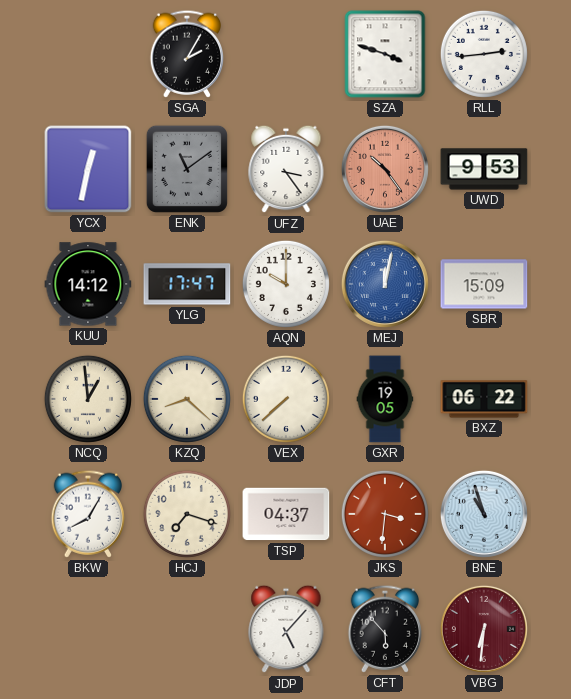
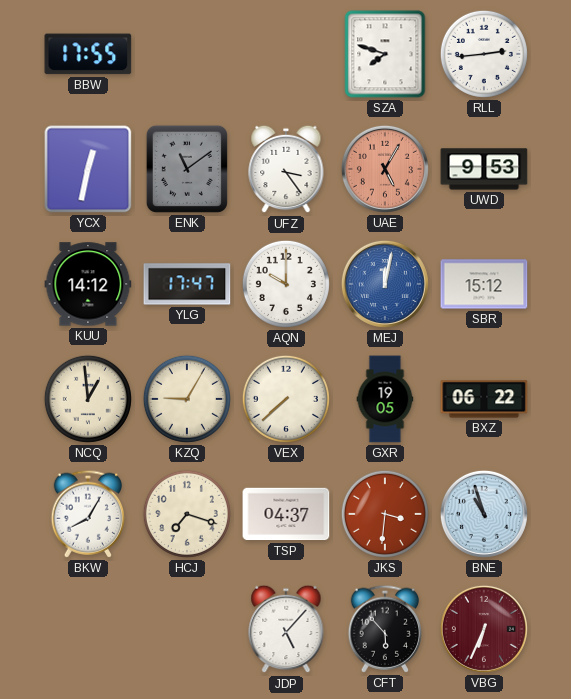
BBW: none -> 17:55
SGA: 2:05 -> none
SZA: 3:48 -> 7:48
UAE: 10:24 -> 5:05
SBR: 15:09 -> 15:12
KZQ: 8:22 -> 9:05
VBG: 6:31 -> 6:34
